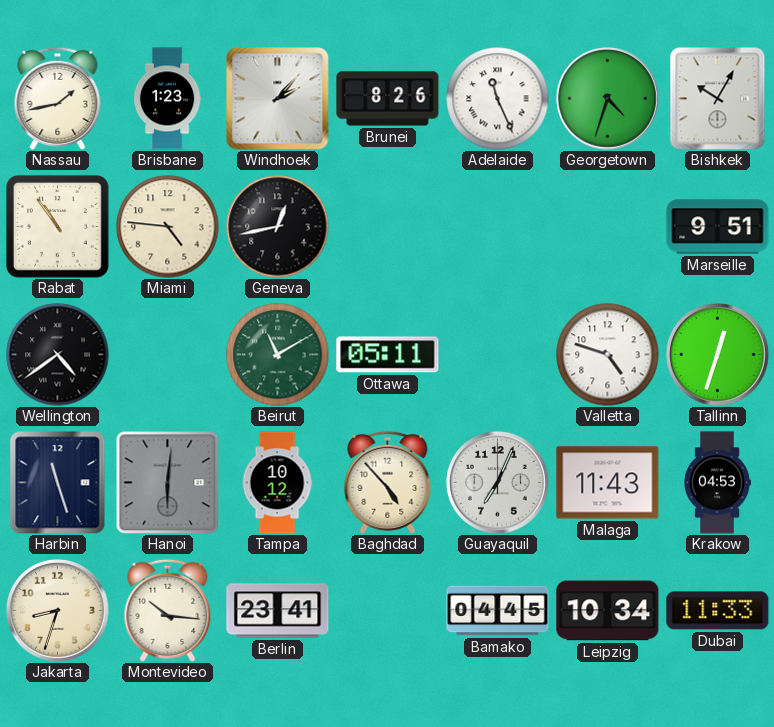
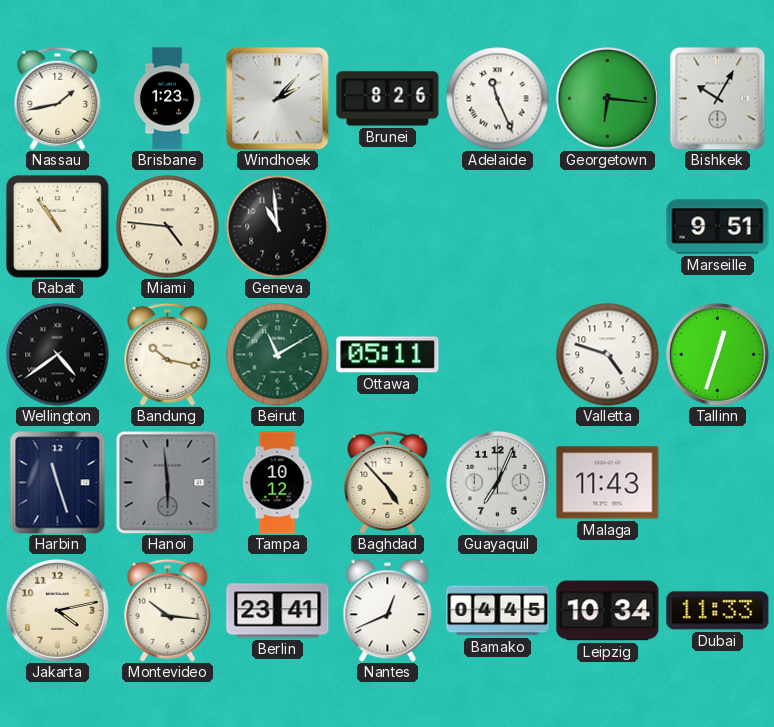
Georgetown: 4:33 -> 6:16
Geneva: 12:43 -> 10:59
Bandung: none -> 10:17
Hanoi: 6:01 -> 5:59
Krakow: 04:53 -> none
Jakarta: 8:33 -> 4:13
Nantes: none -> 12:41
